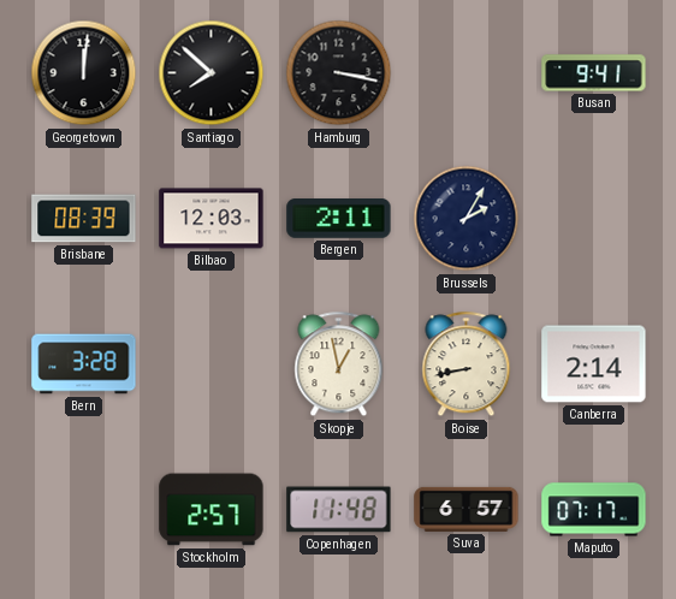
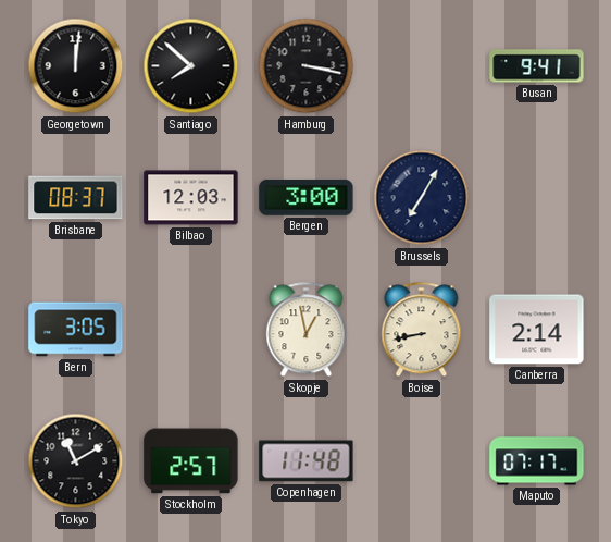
Brisbane: 08:39 -> 08:37
Bergen: 2:11 -> 3:00
Brussels: 2:05 -> 7:05
Bern: 3:28 -> 3:05
Tokyo: none -> 11:10
Suva: 6:57 -> none
